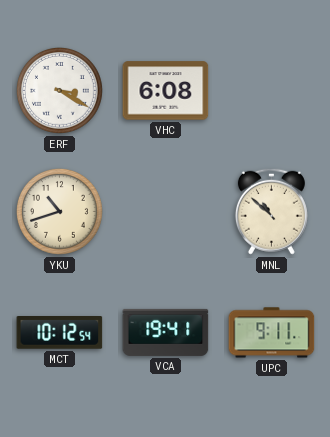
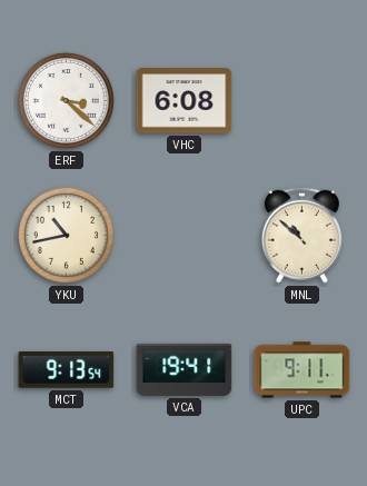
ERF: 3:20 -> 3:22
YKU: 10:42 -> 10:43
MCT: 10:12 -> 9:13
